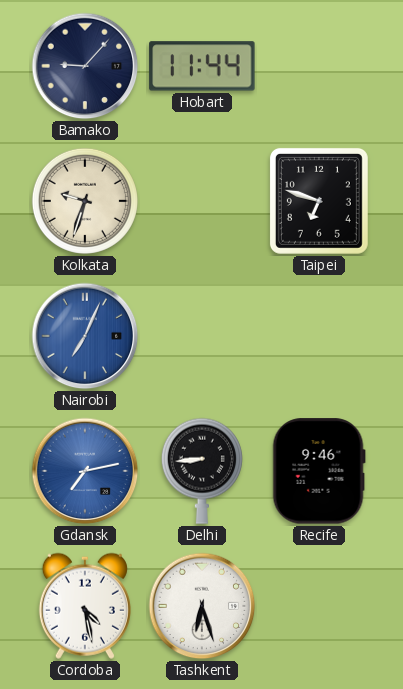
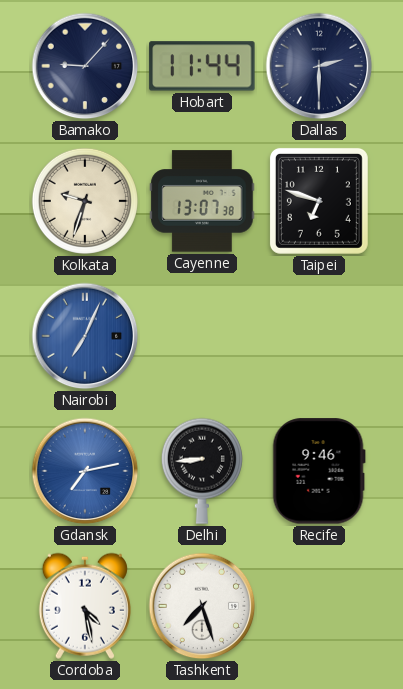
Dallas: none -> 2:30
Cayenne: none -> 13:07
Tashkent: 6:27 -> 7:27
